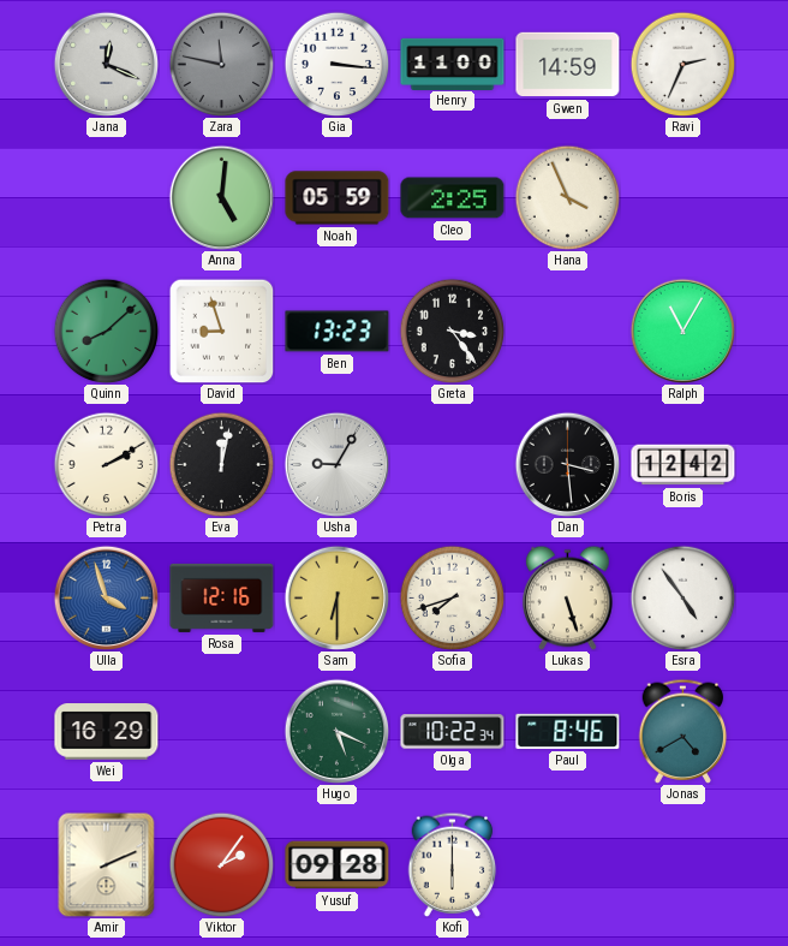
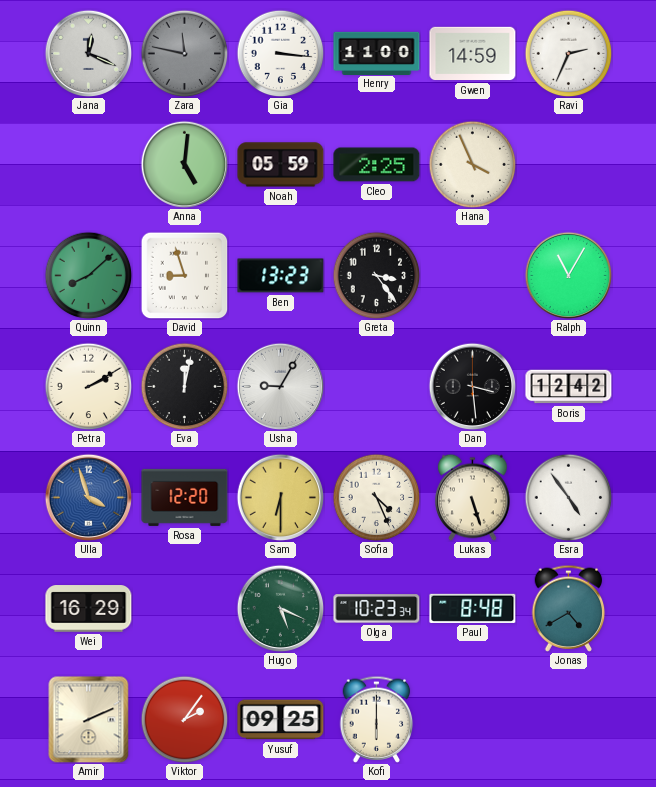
Rosa: 12:16 -> 12:20
Sofia: 7:42 -> 4:26
Olga: 10:22 -> 10:23
Paul: 8:46 -> 8:48
Yusuf: 09:28 -> 09:25
